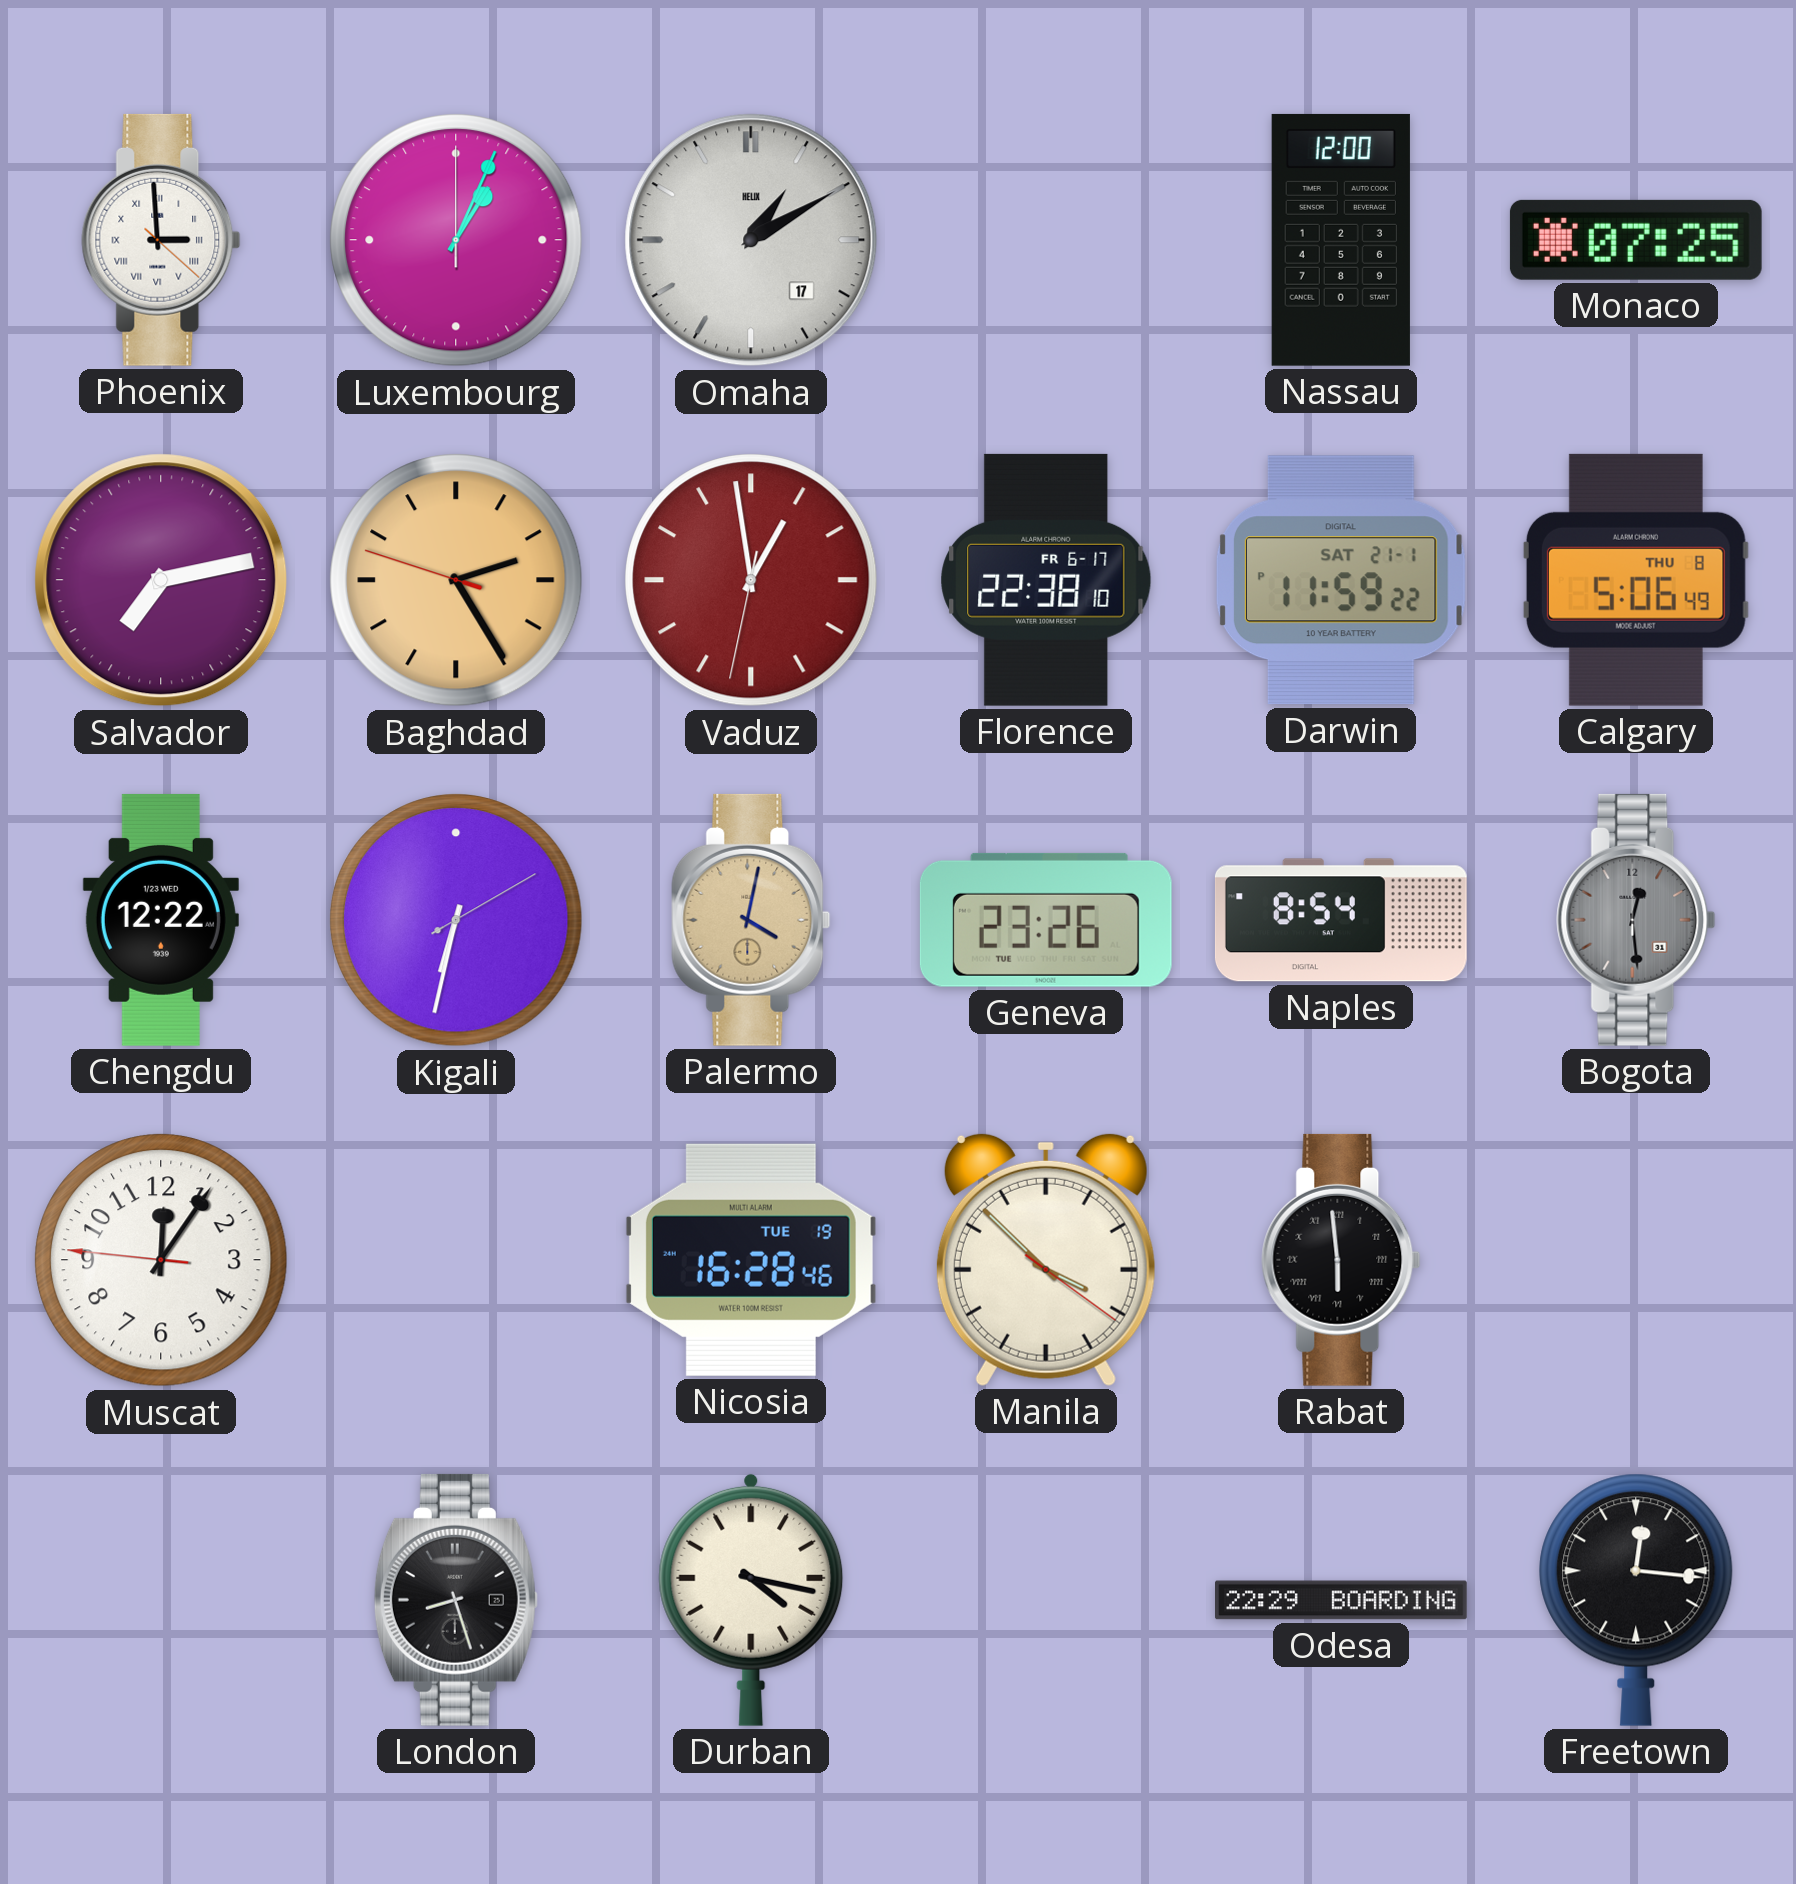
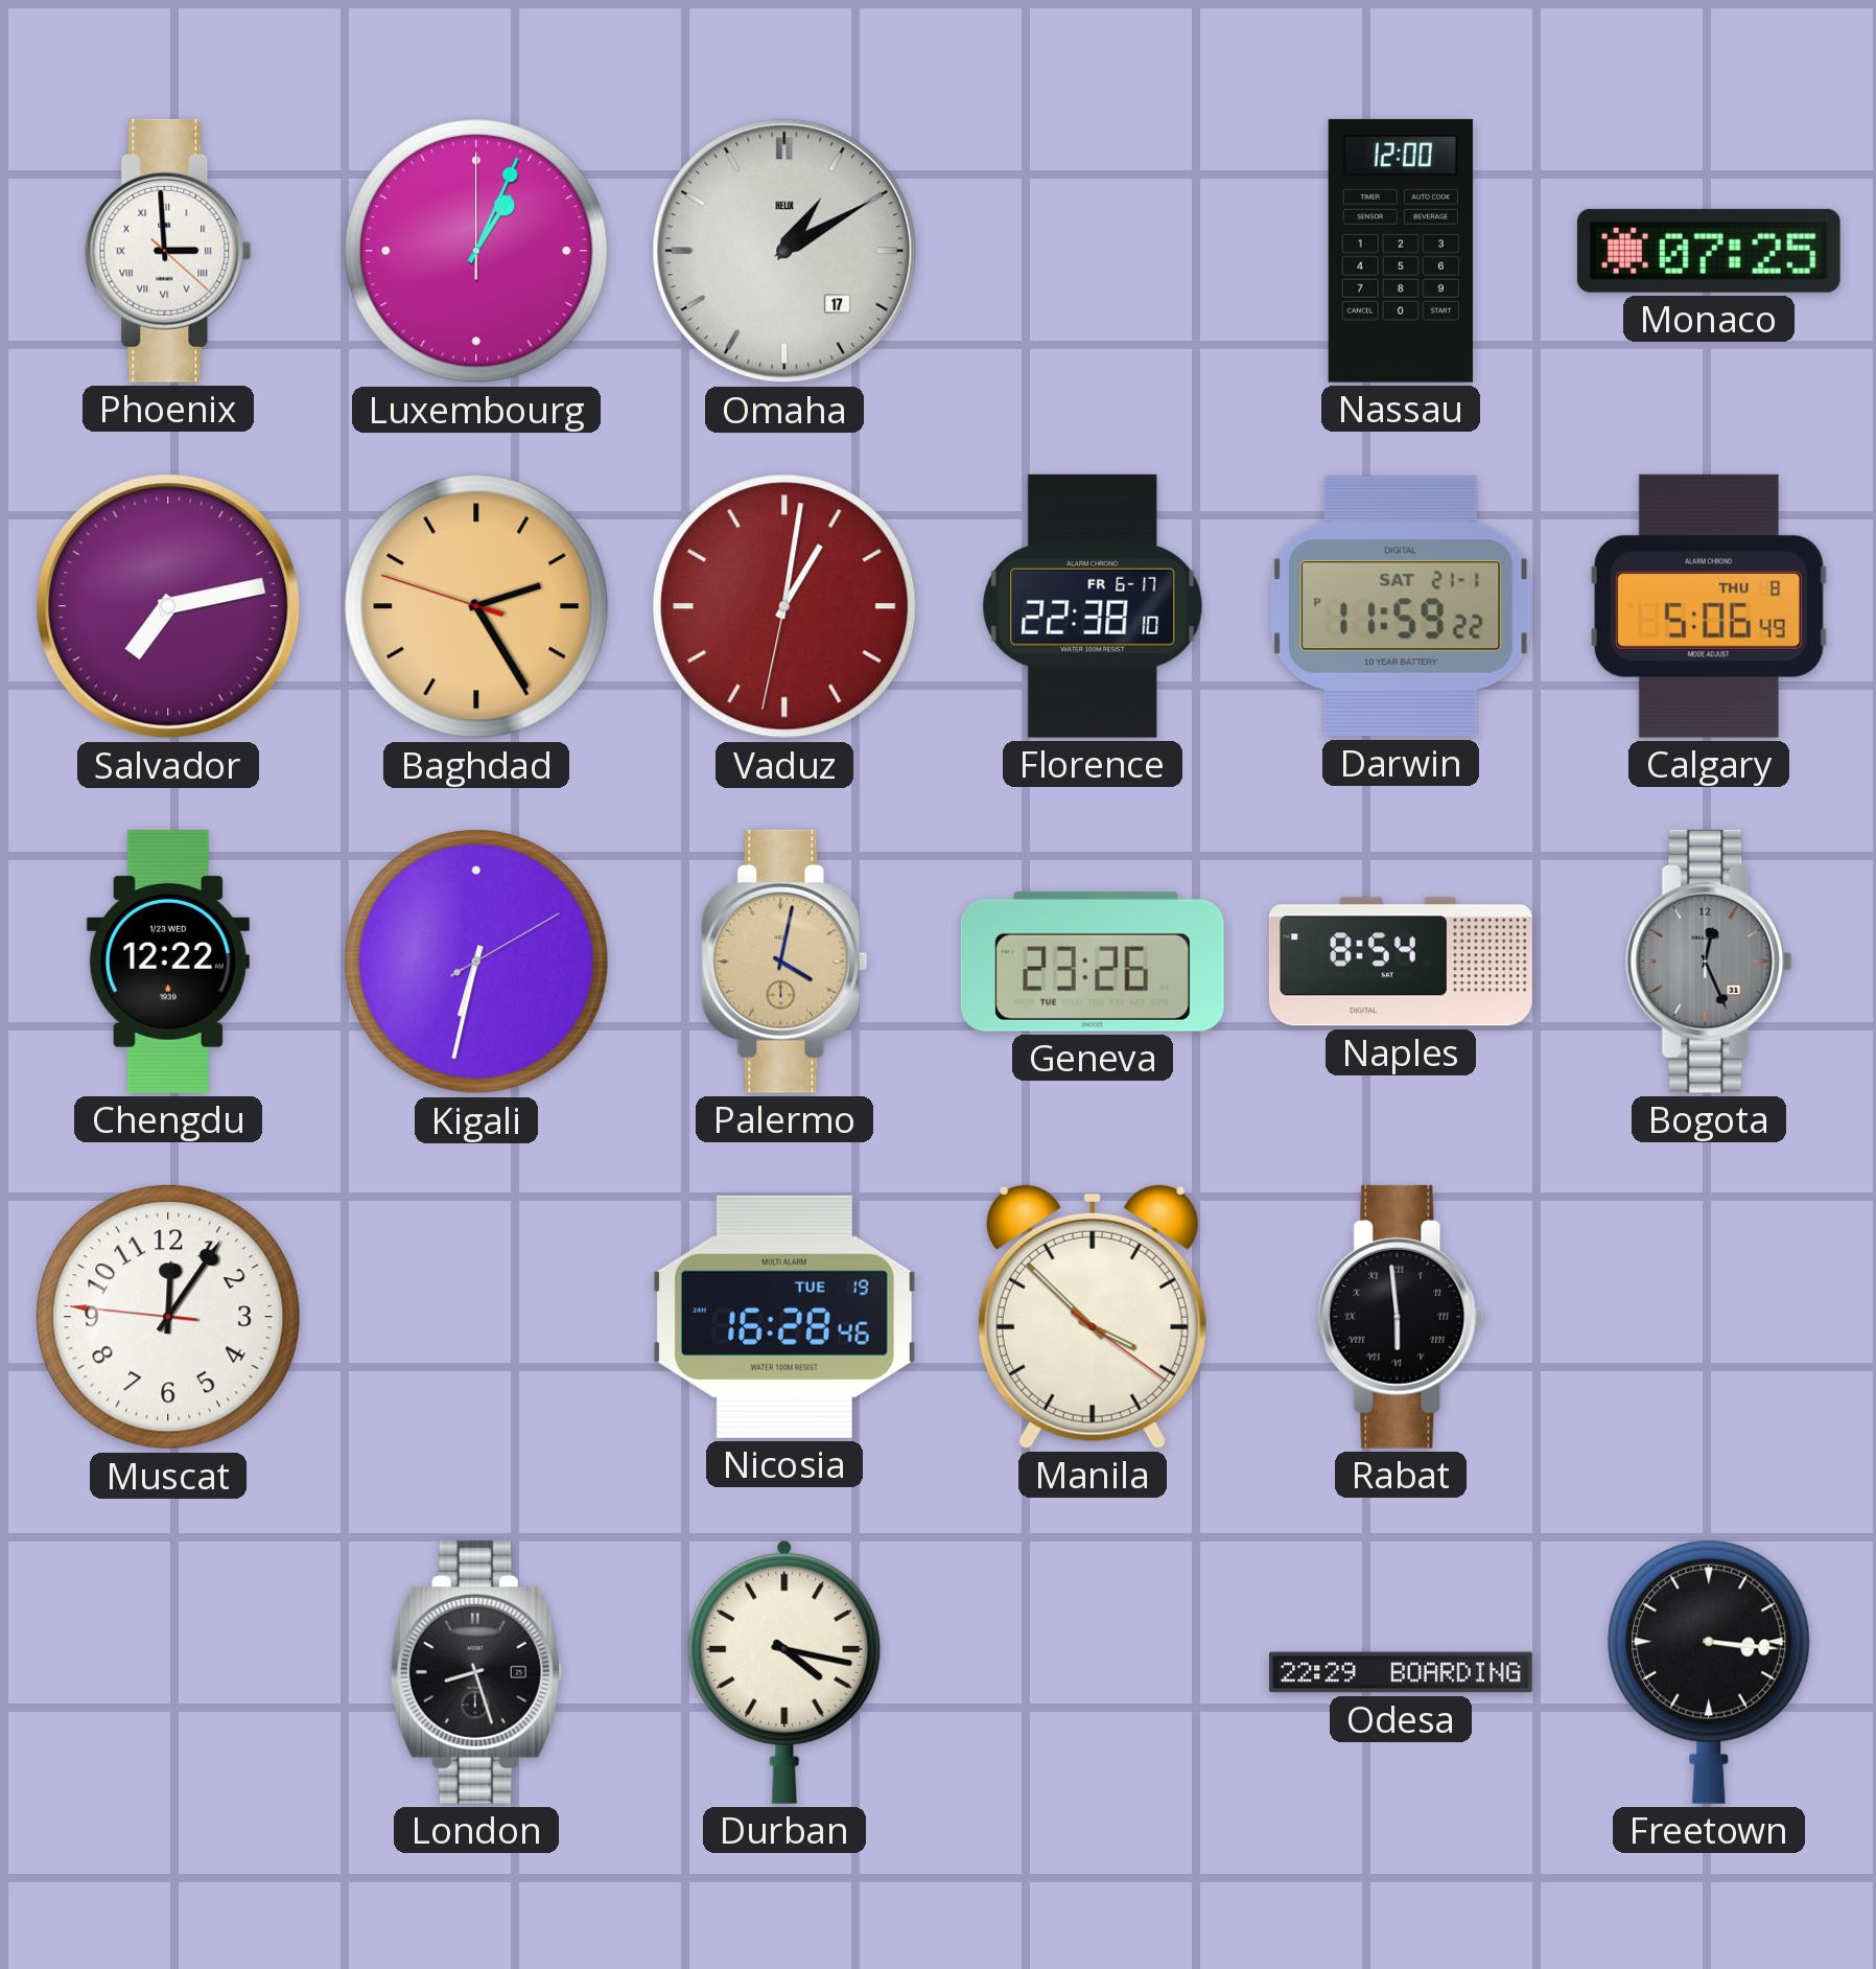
Vaduz: 12:58 -> 1:01
Bogota: 12:29 -> 12:26
Freetown: 12:16 -> 3:16
